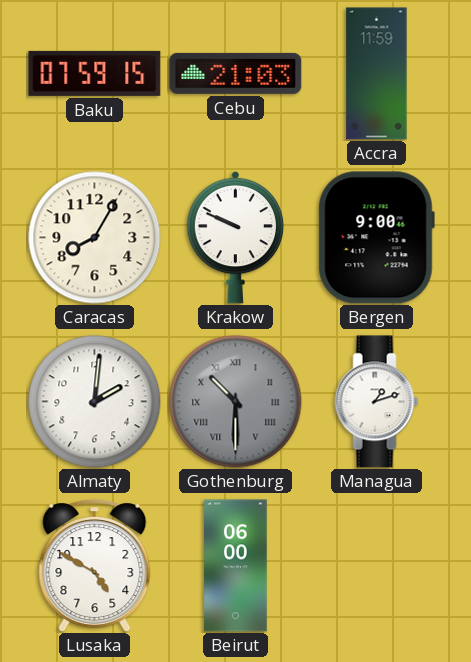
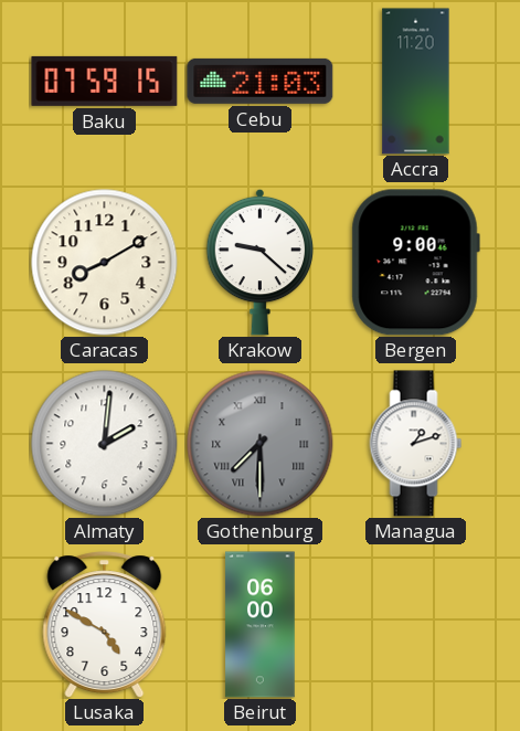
Accra: 11:59 -> 11:20
Caracas: 8:05 -> 8:10
Krakow: 9:49 -> 9:22
Gothenburg: 10:30 -> 7:30
